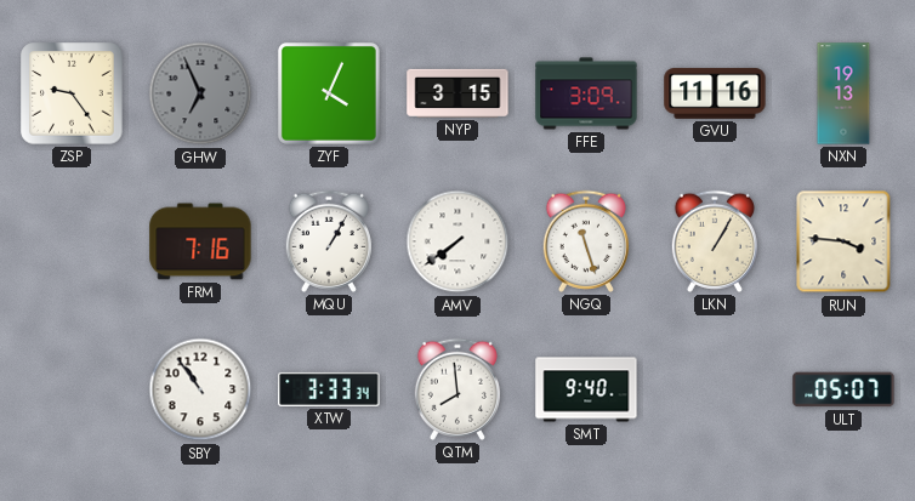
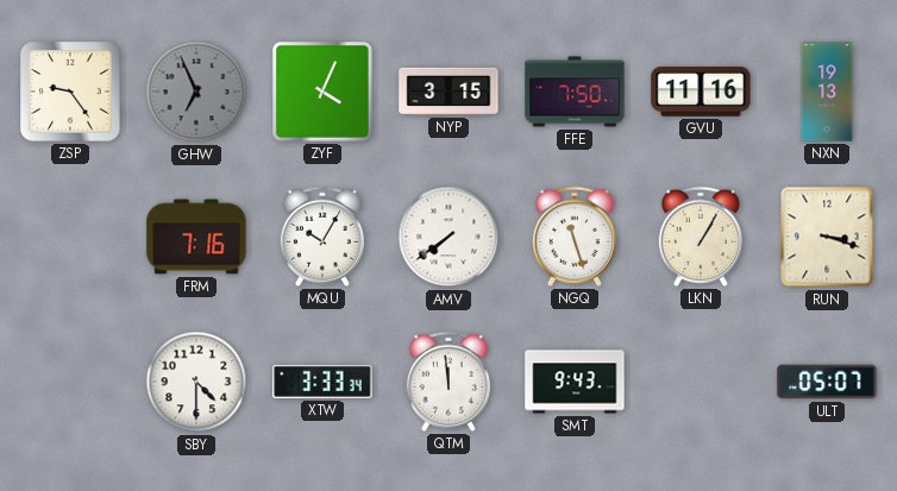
FFE: 3:09 -> 7:50
MQU: 1:05 -> 10:05
RUN: 3:46 -> 3:18
SBY: 10:54 -> 4:30
QTM: 7:59 -> 11:59
SMT: 9:40 -> 9:43
